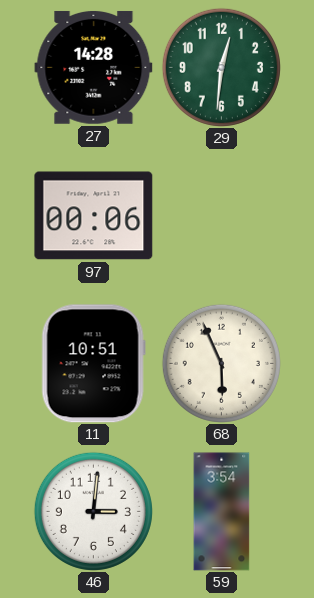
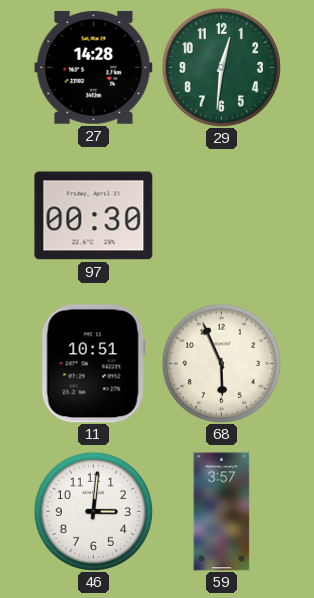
97: 00:06 -> 00:30
59: 3:54 -> 3:57
